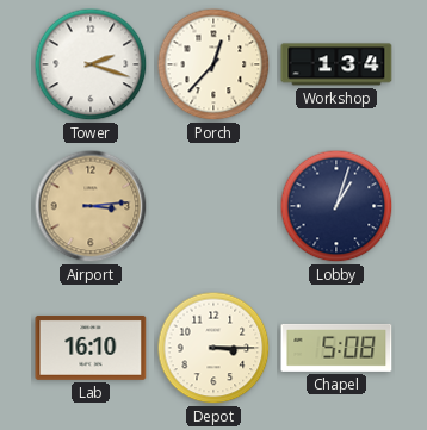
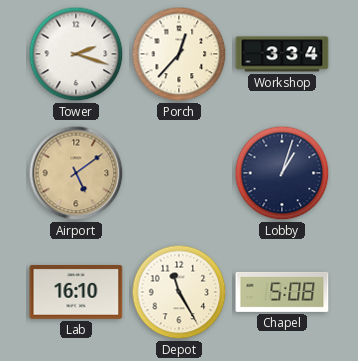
Workshop: 1:34 -> 3:34
Airport: 3:14 -> 5:09
Depot: 3:15 -> 11:25
